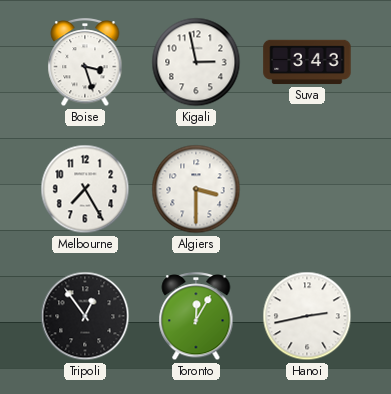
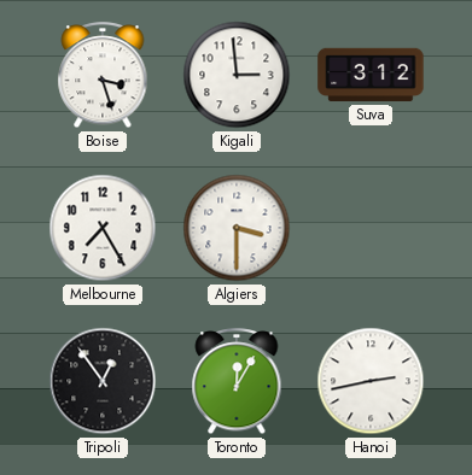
Kigali: 2:58 -> 2:59
Suva: 3:43 -> 3:12
